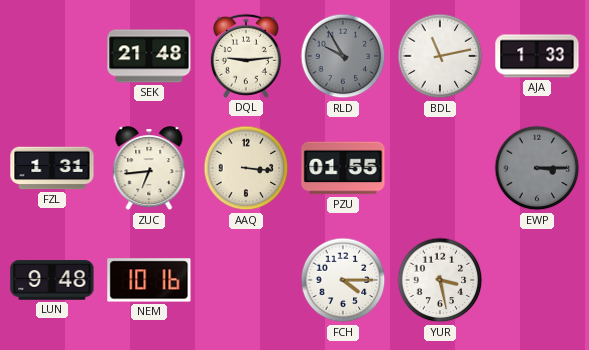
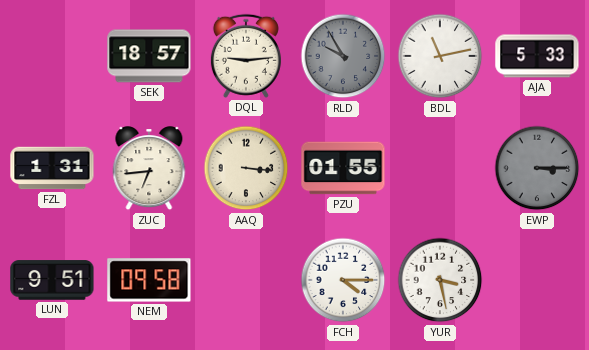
SEK: 21:48 -> 18:57
AJA: 1:33 -> 5:33
LUN: 9:48 -> 9:51
NEM: 10:16 -> 09:58
